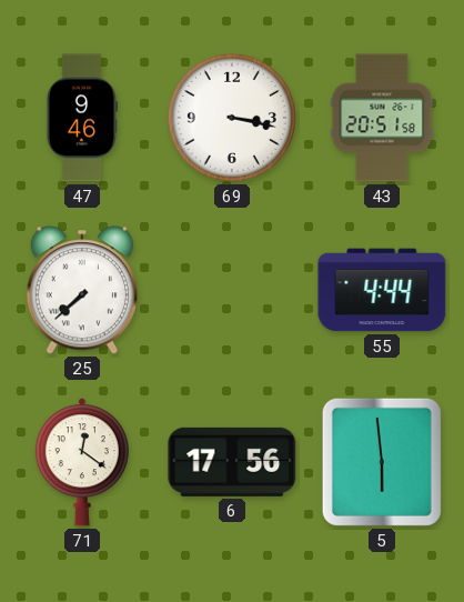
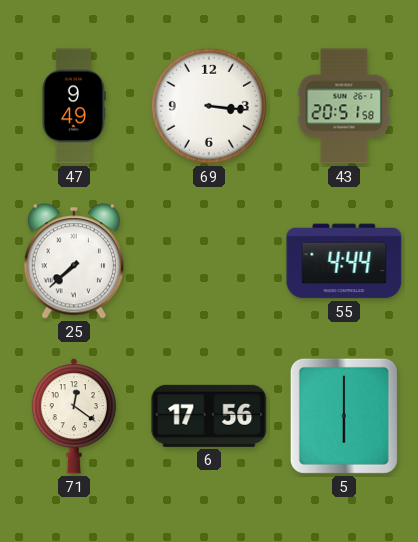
47: 9:46 -> 9:49
69: 3:17 -> 3:16
5: 5:59 -> 6:00
